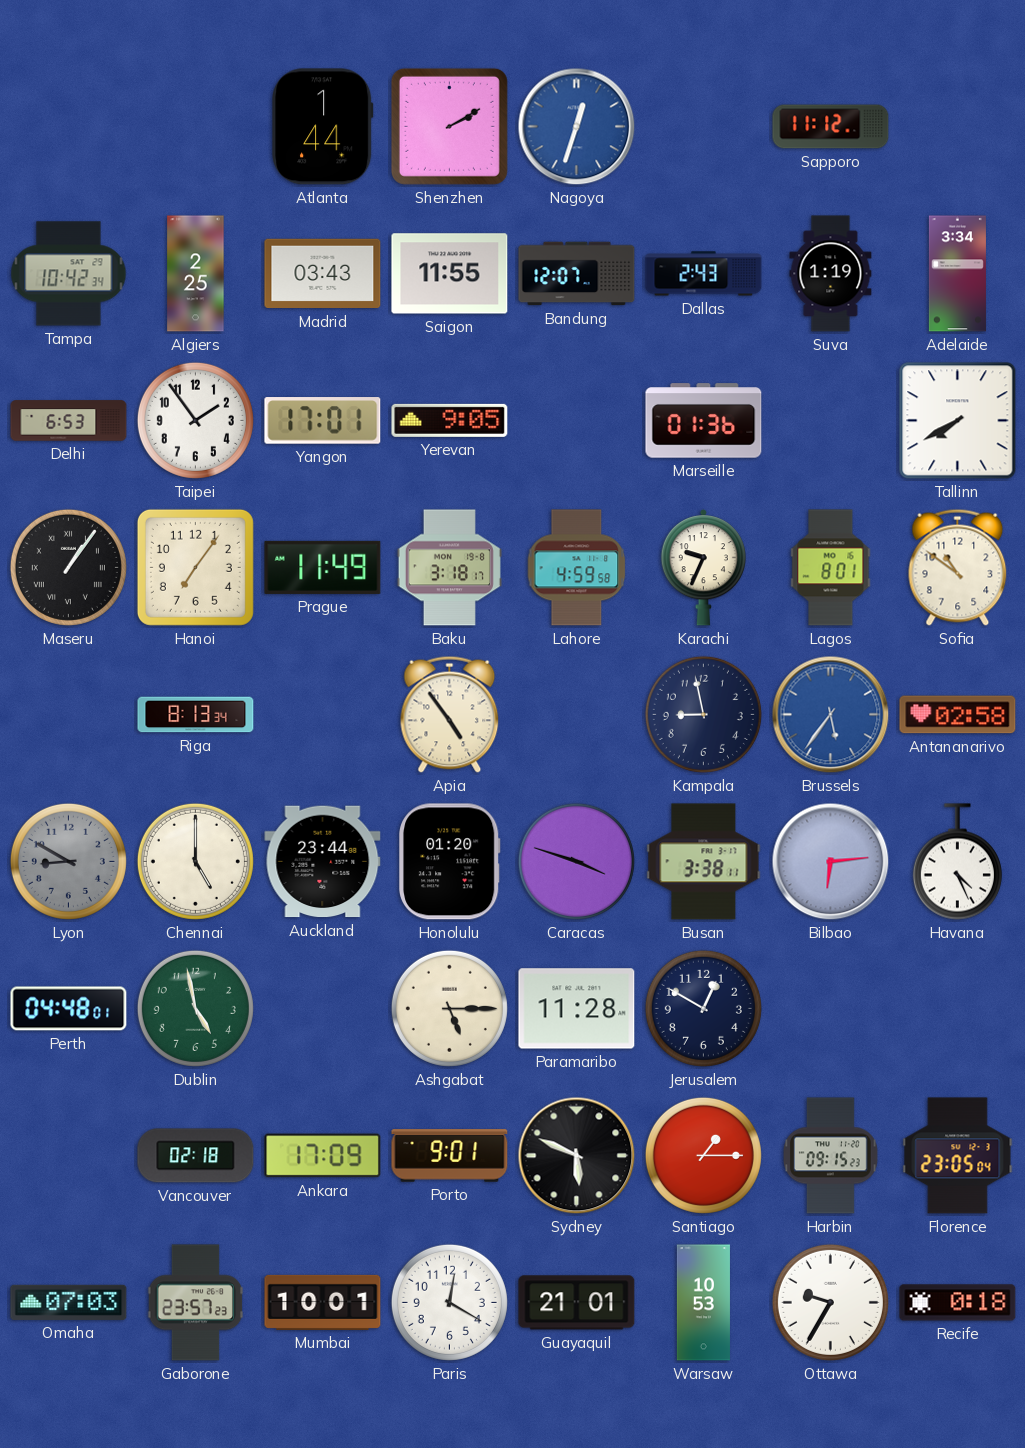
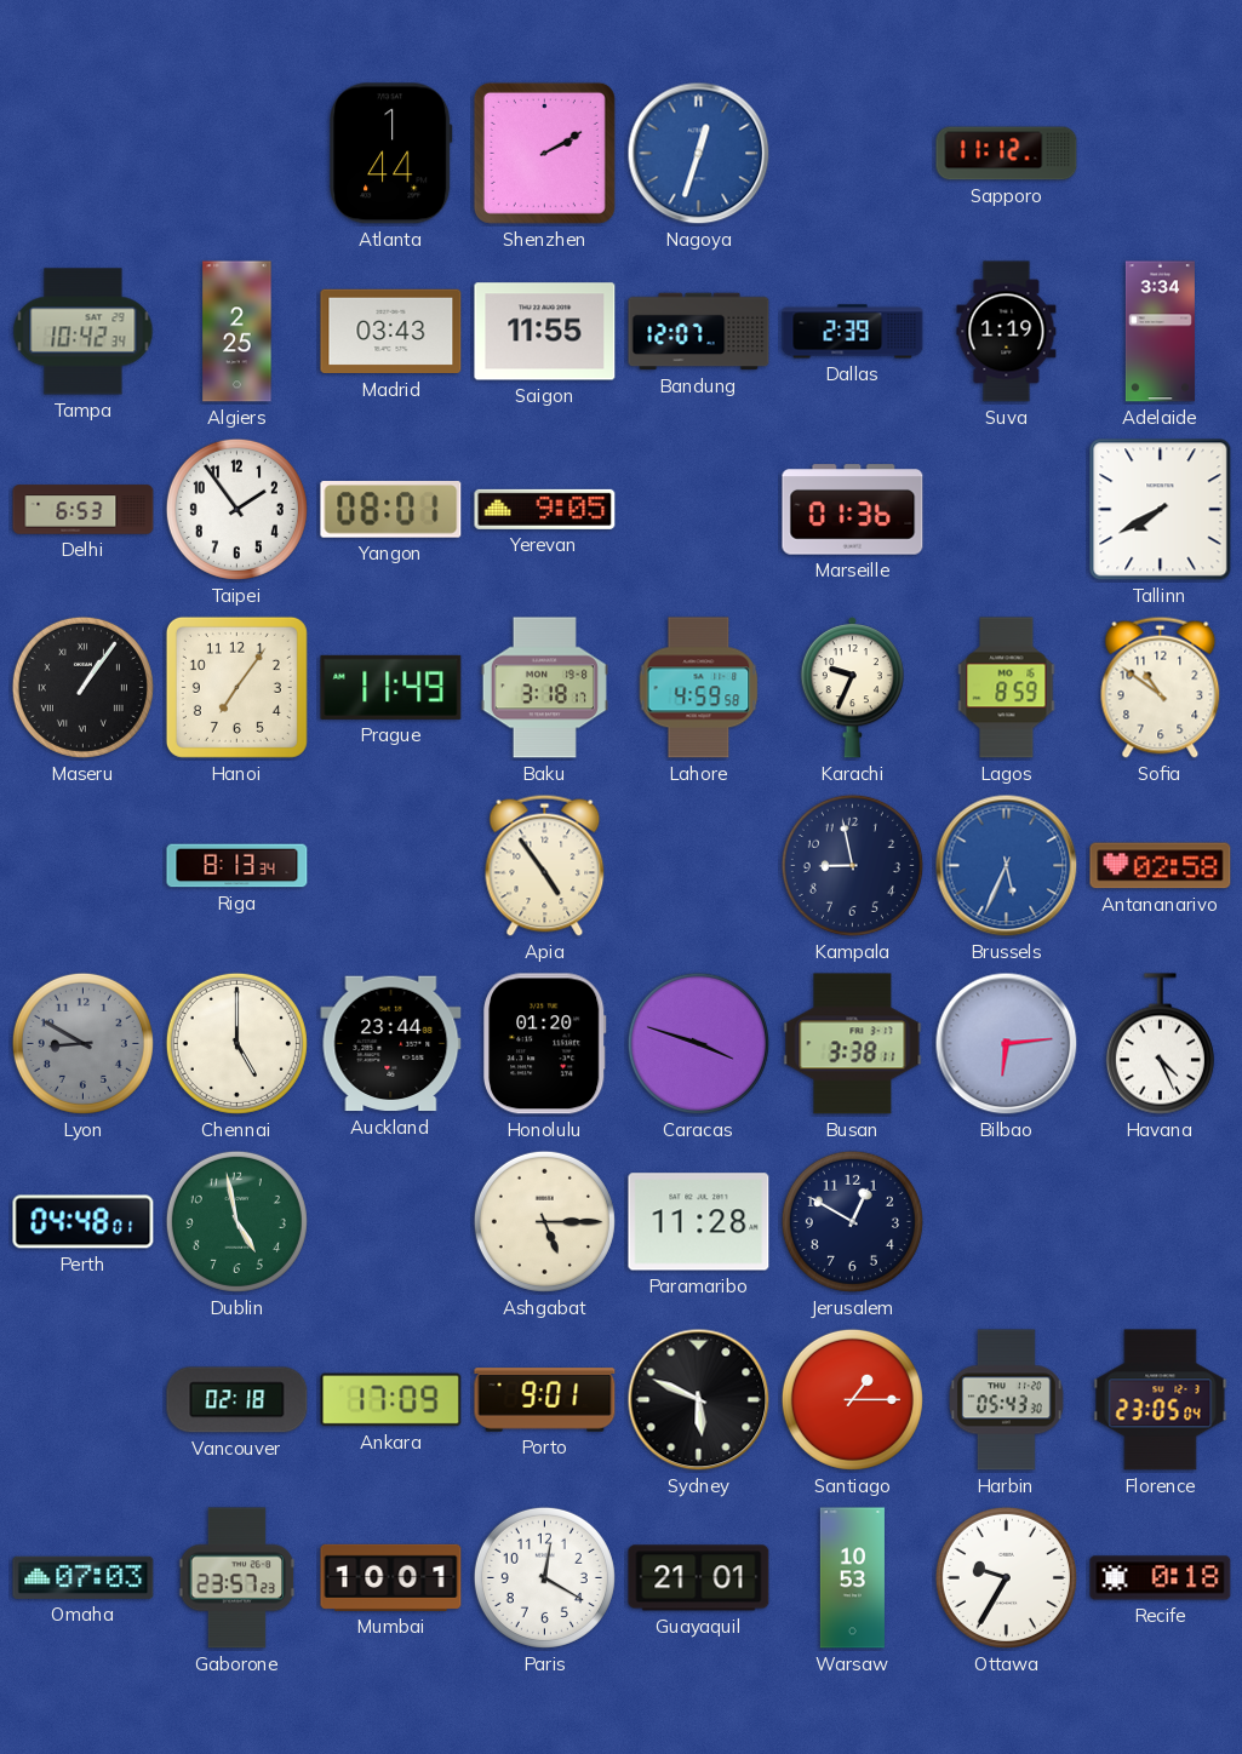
Dallas: 2:43 -> 2:39
Yangon: 17:01 -> 08:01
Lagos: 8:01 -> 8:59
Brussels: 5:36 -> 5:34
Harbin: 09:15 -> 05:43
